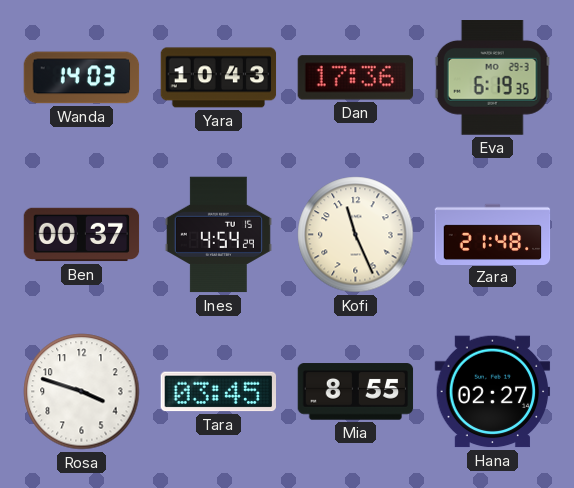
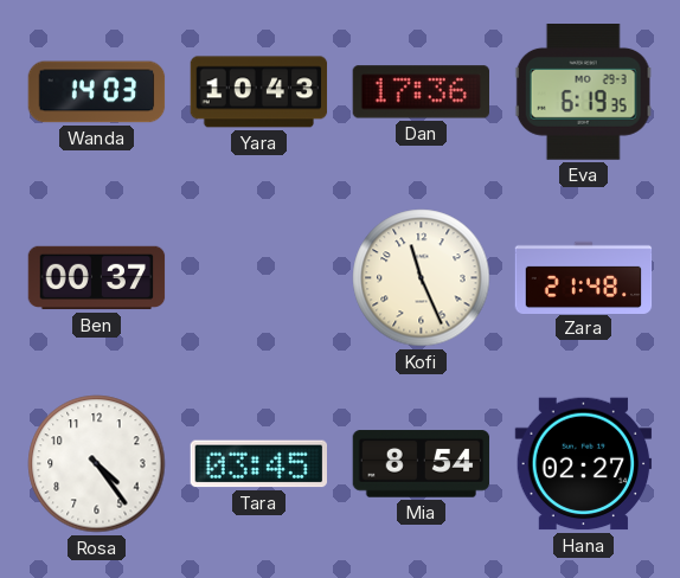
Ines: 4:54 -> none
Rosa: 3:48 -> 4:24
Mia: 8:55 -> 8:54
